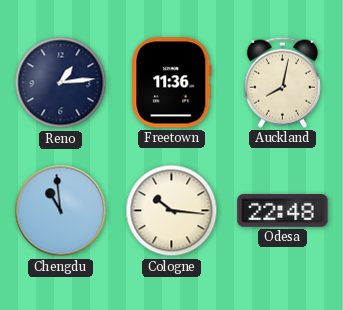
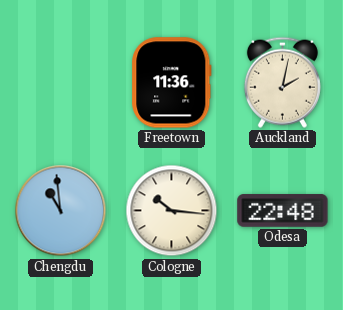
Reno: 1:14 -> none
Auckland: 8:02 -> 2:02
